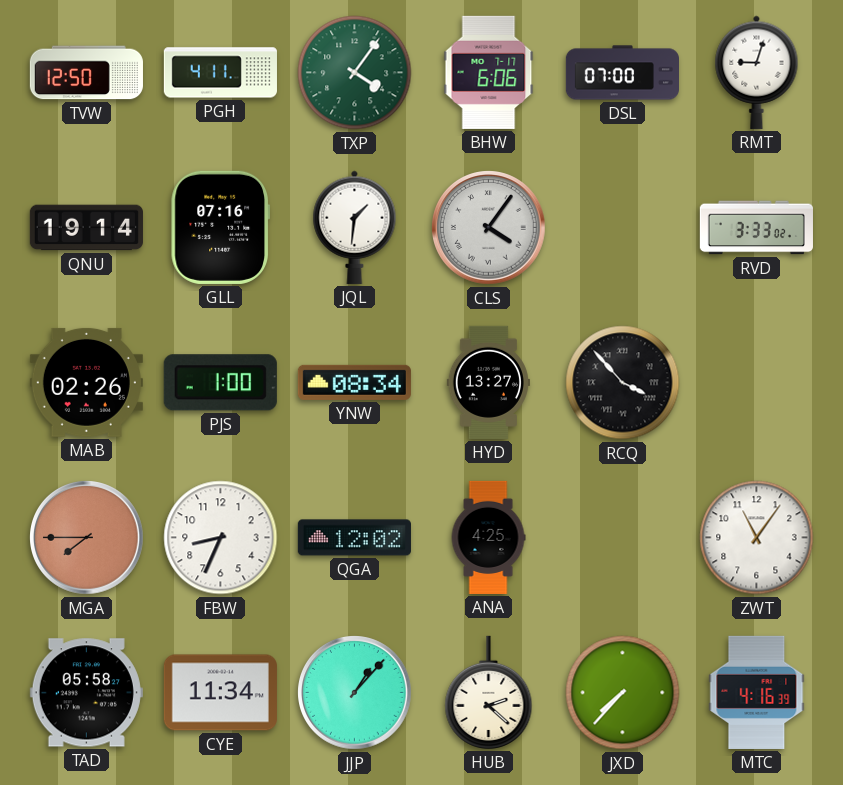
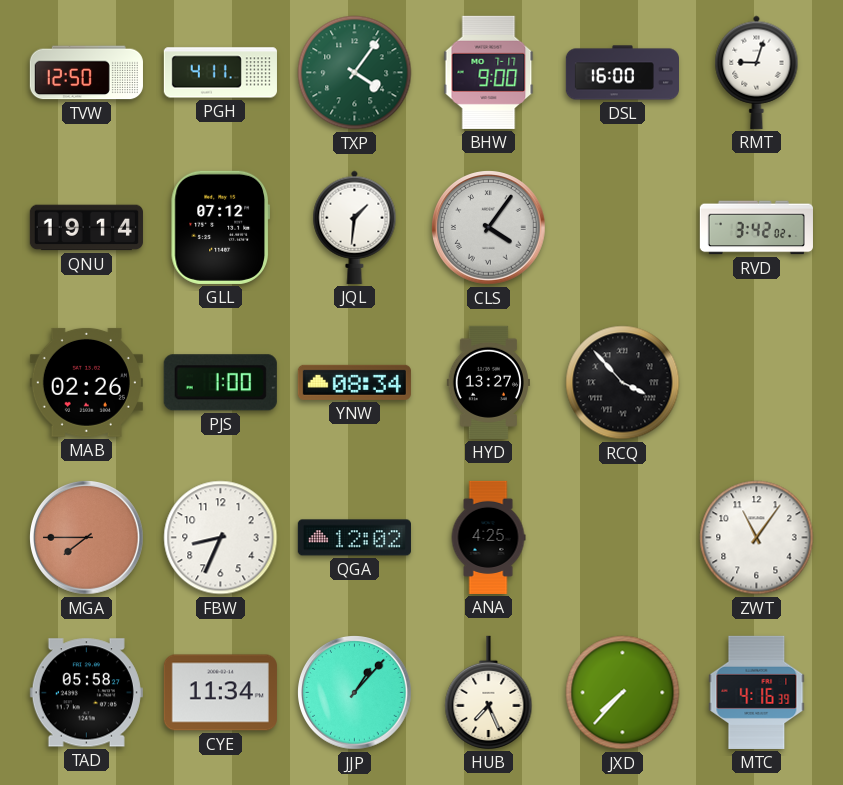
BHW: 6:06 -> 9:00
DSL: 07:00 -> 16:00
GLL: 07:16 -> 07:12
RVD: 3:33 -> 3:42
HUB: 2:22 -> 7:26
